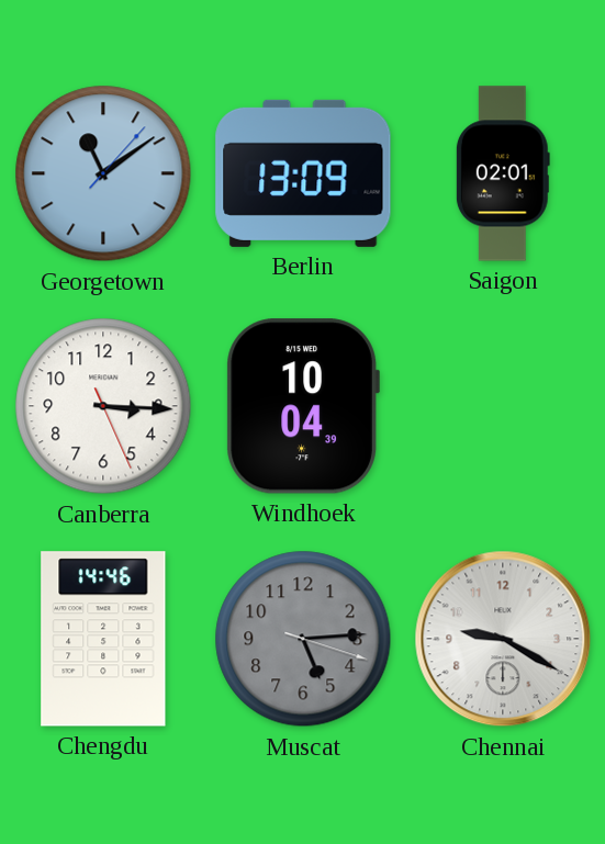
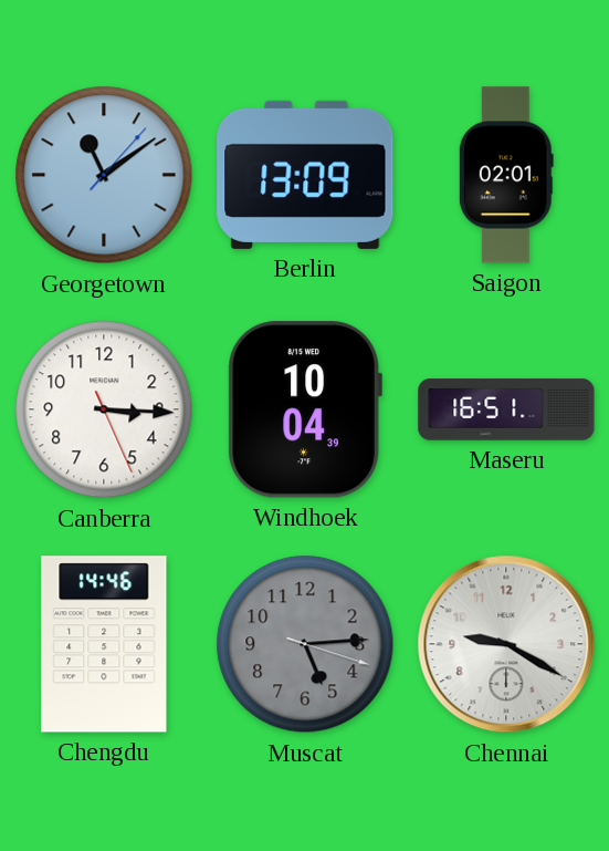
Maseru: none -> 16:51
